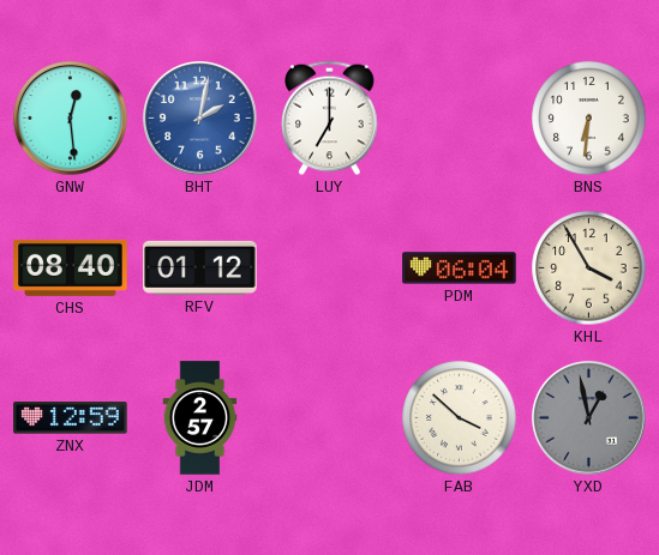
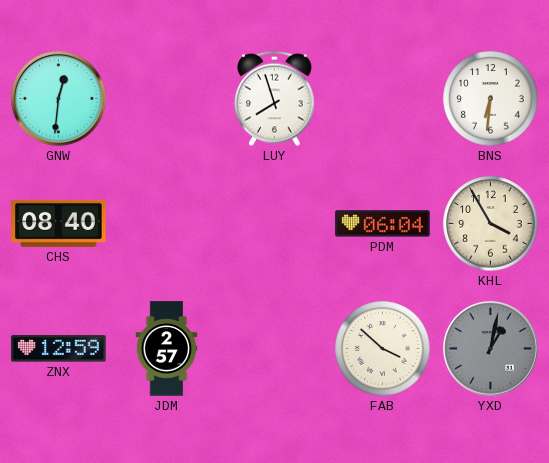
GNW: 12:29 -> 12:31
BHT: 2:02 -> none
LUY: 7:00 -> 7:57
RFV: 01:12 -> none
YXD: 12:58 -> 1:02
